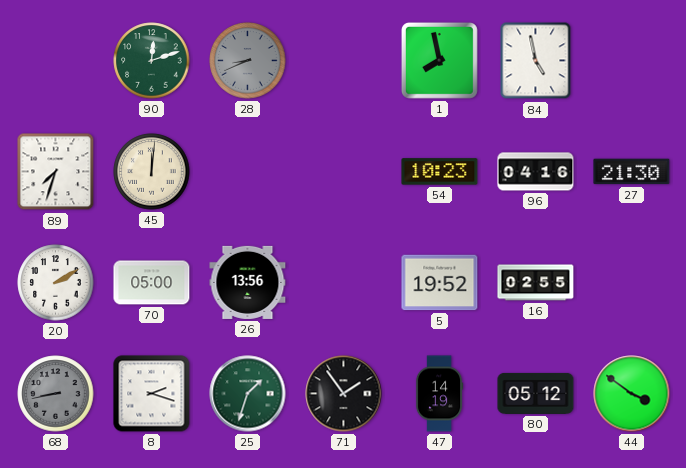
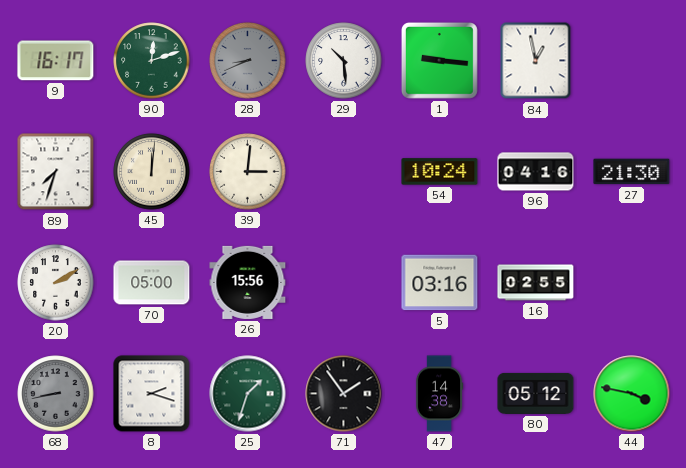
9: none -> 16:17
29: none -> 10:29
1: 7:58 -> 9:16
84: 4:58 -> 12:58
39: none -> 3:01
54: 10:23 -> 10:24
26: 13:56 -> 15:56
5: 19:52 -> 03:16
47: 14:19 -> 14:38
44: 3:51 -> 3:47
